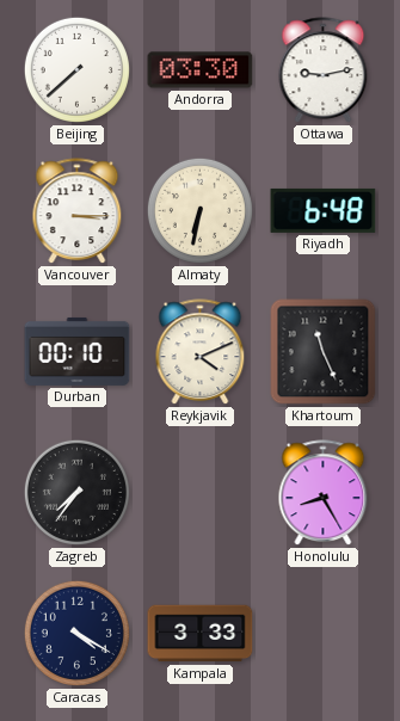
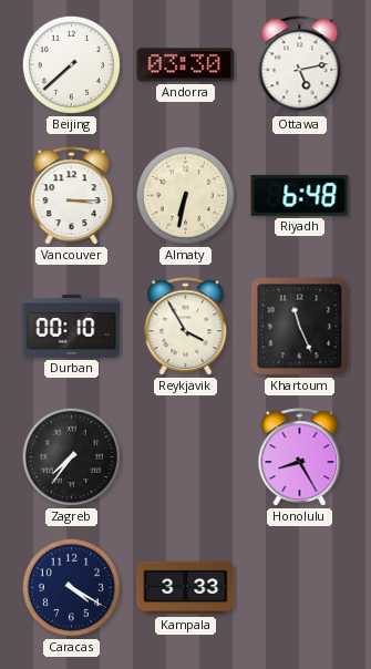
Ottawa: 9:13 -> 5:13
Reykjavik: 4:11 -> 3:55
